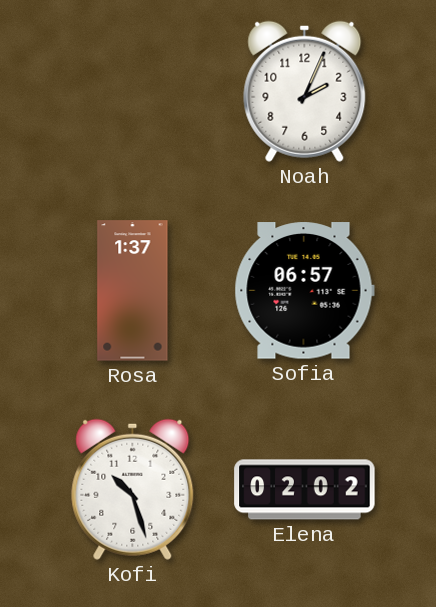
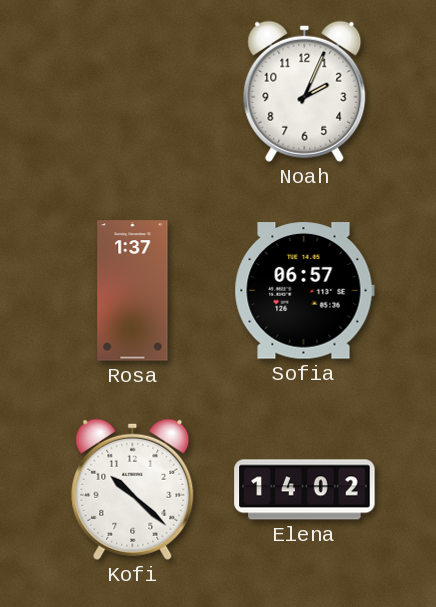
Kofi: 10:27 -> 10:22
Elena: 02:02 -> 14:02
